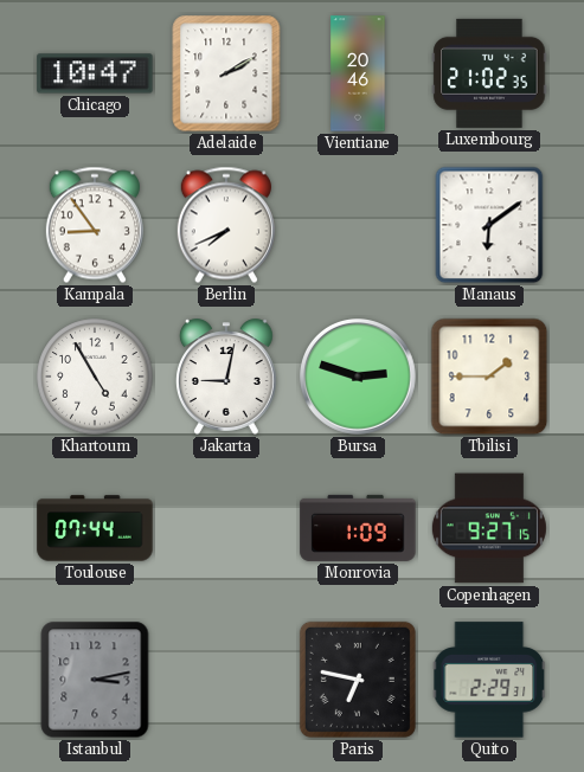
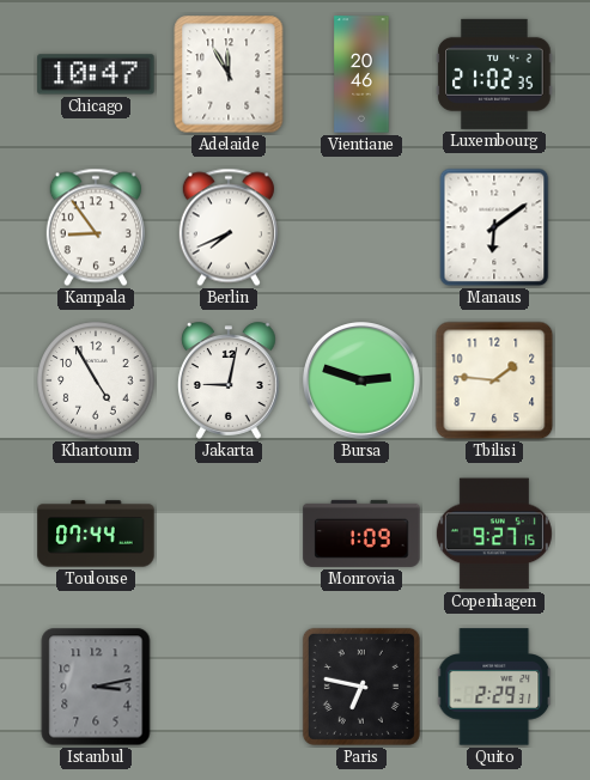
Adelaide: 2:10 -> 11:55
Tbilisi: 1:45 -> 1:46
